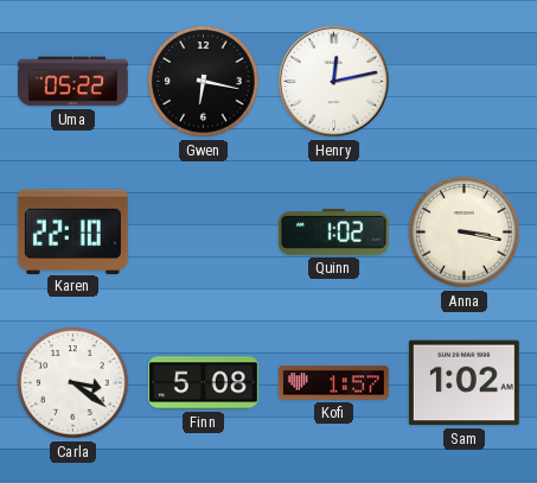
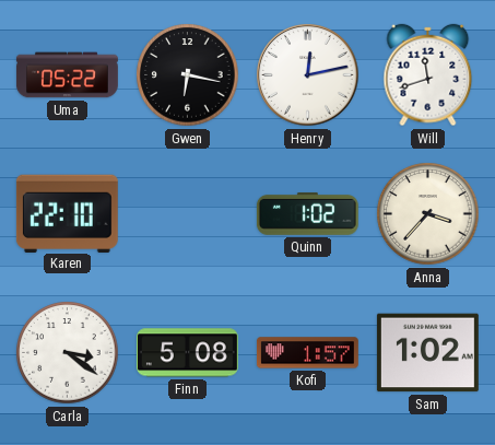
Will: none -> 11:42
Anna: 3:17 -> 3:37
